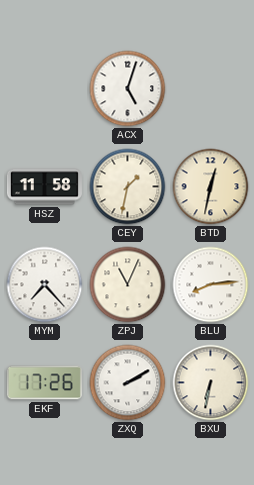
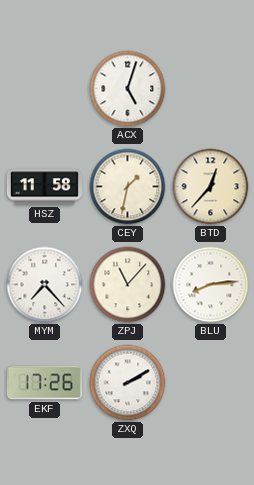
BTD: 12:32 -> 12:37
ZPJ: 11:04 -> 11:07
BXU: 6:32 -> none
